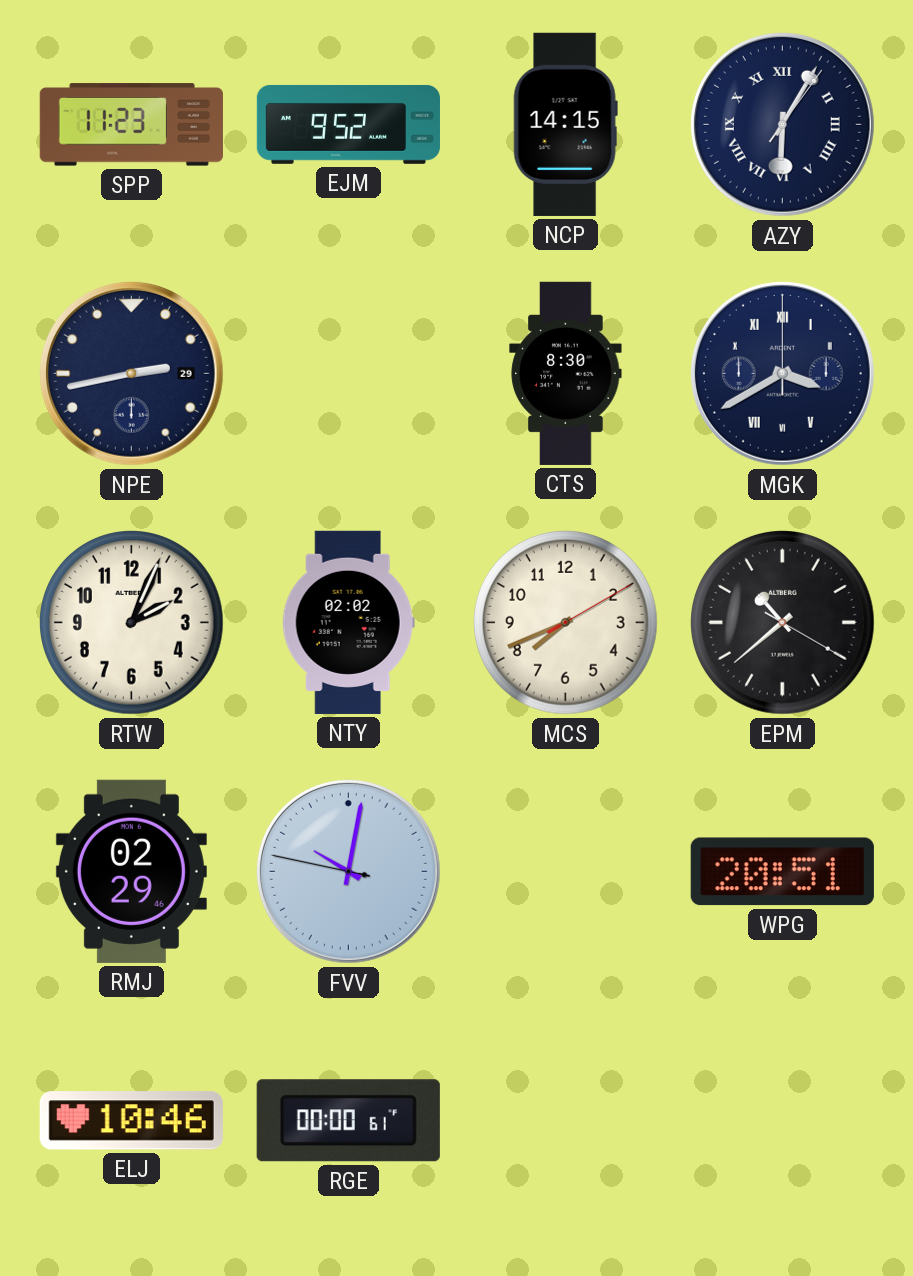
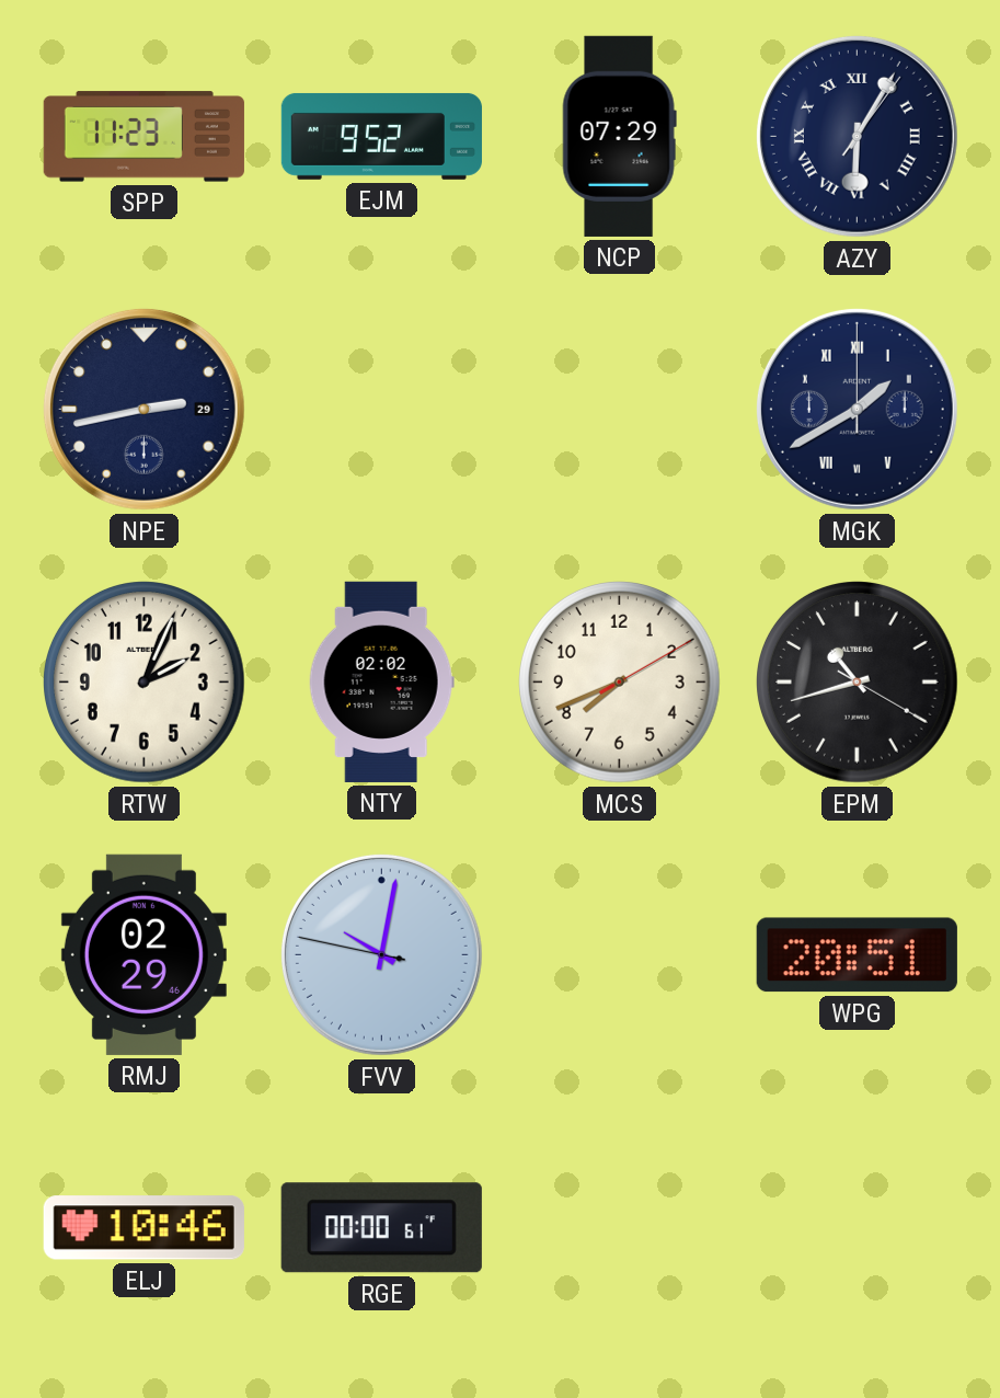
NCP: 14:15 -> 07:29
CTS: 8:30 -> none
MGK: 3:40 -> 1:40
EPM: 10:38 -> 10:42
